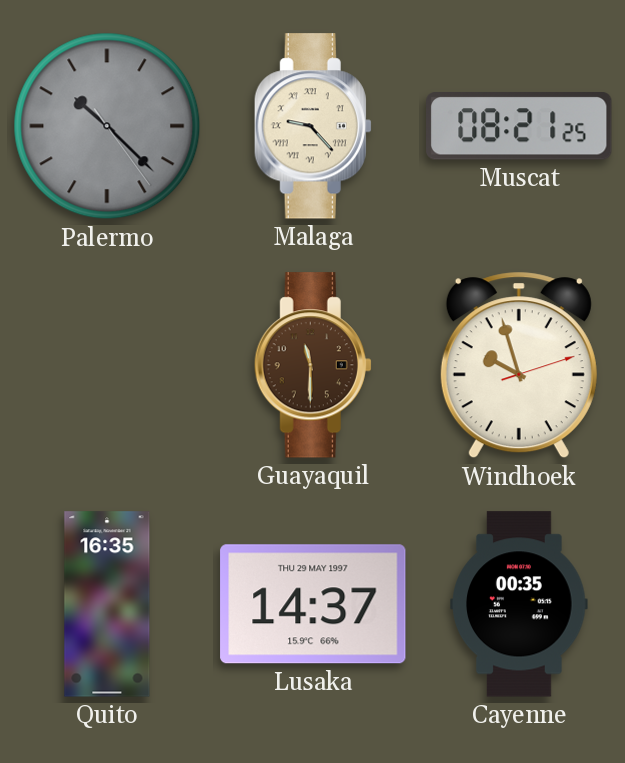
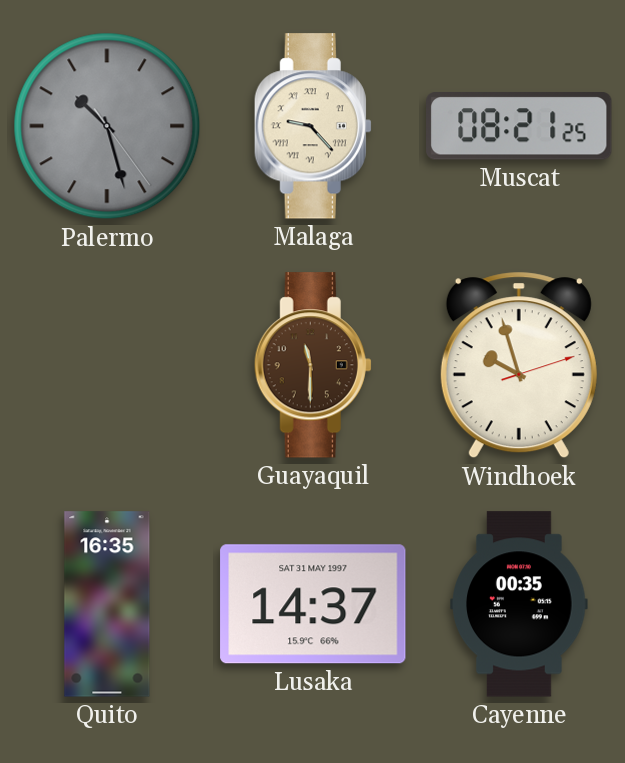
Palermo: 10:22 -> 10:27
Lusaka date: THU 29 MAY 1997 -> SAT 31 MAY 1997
